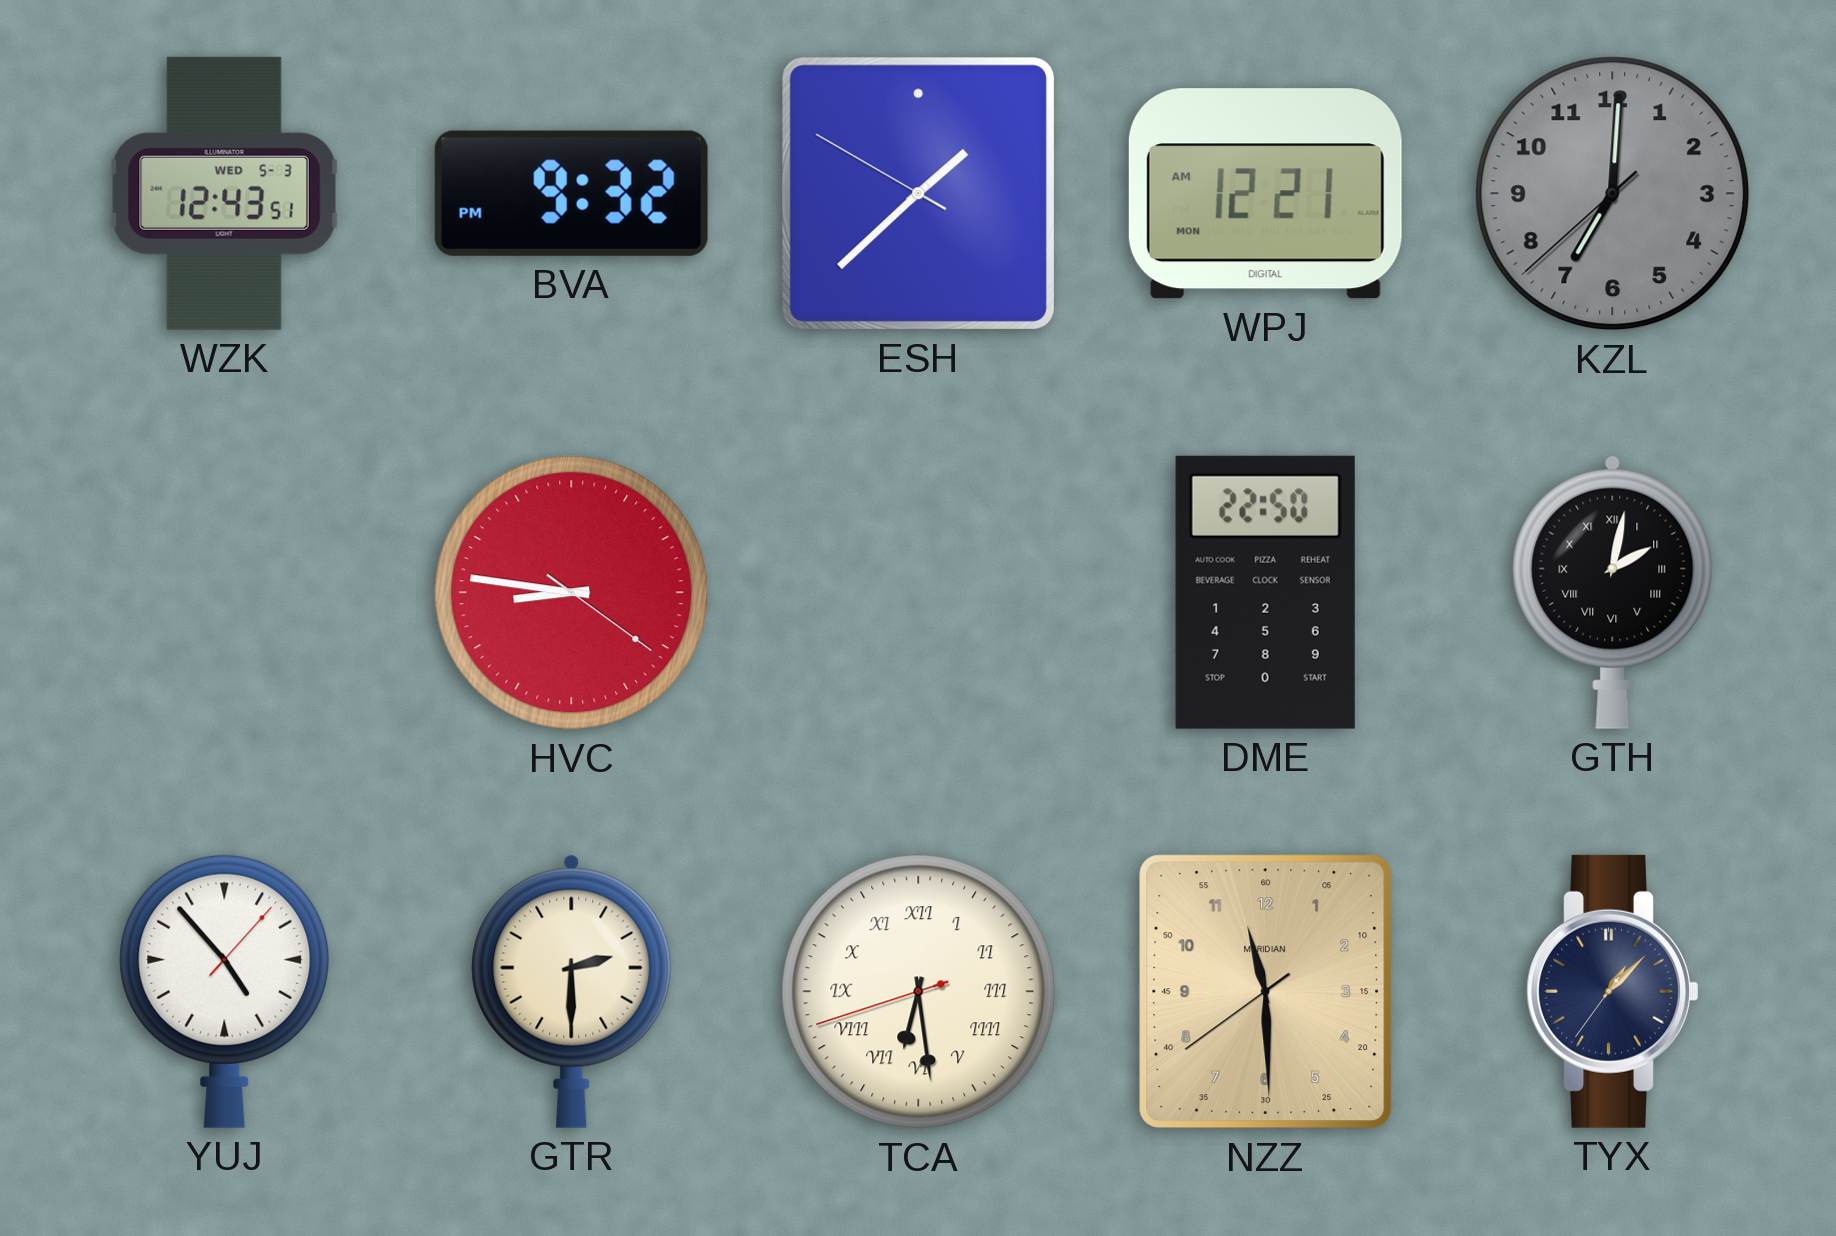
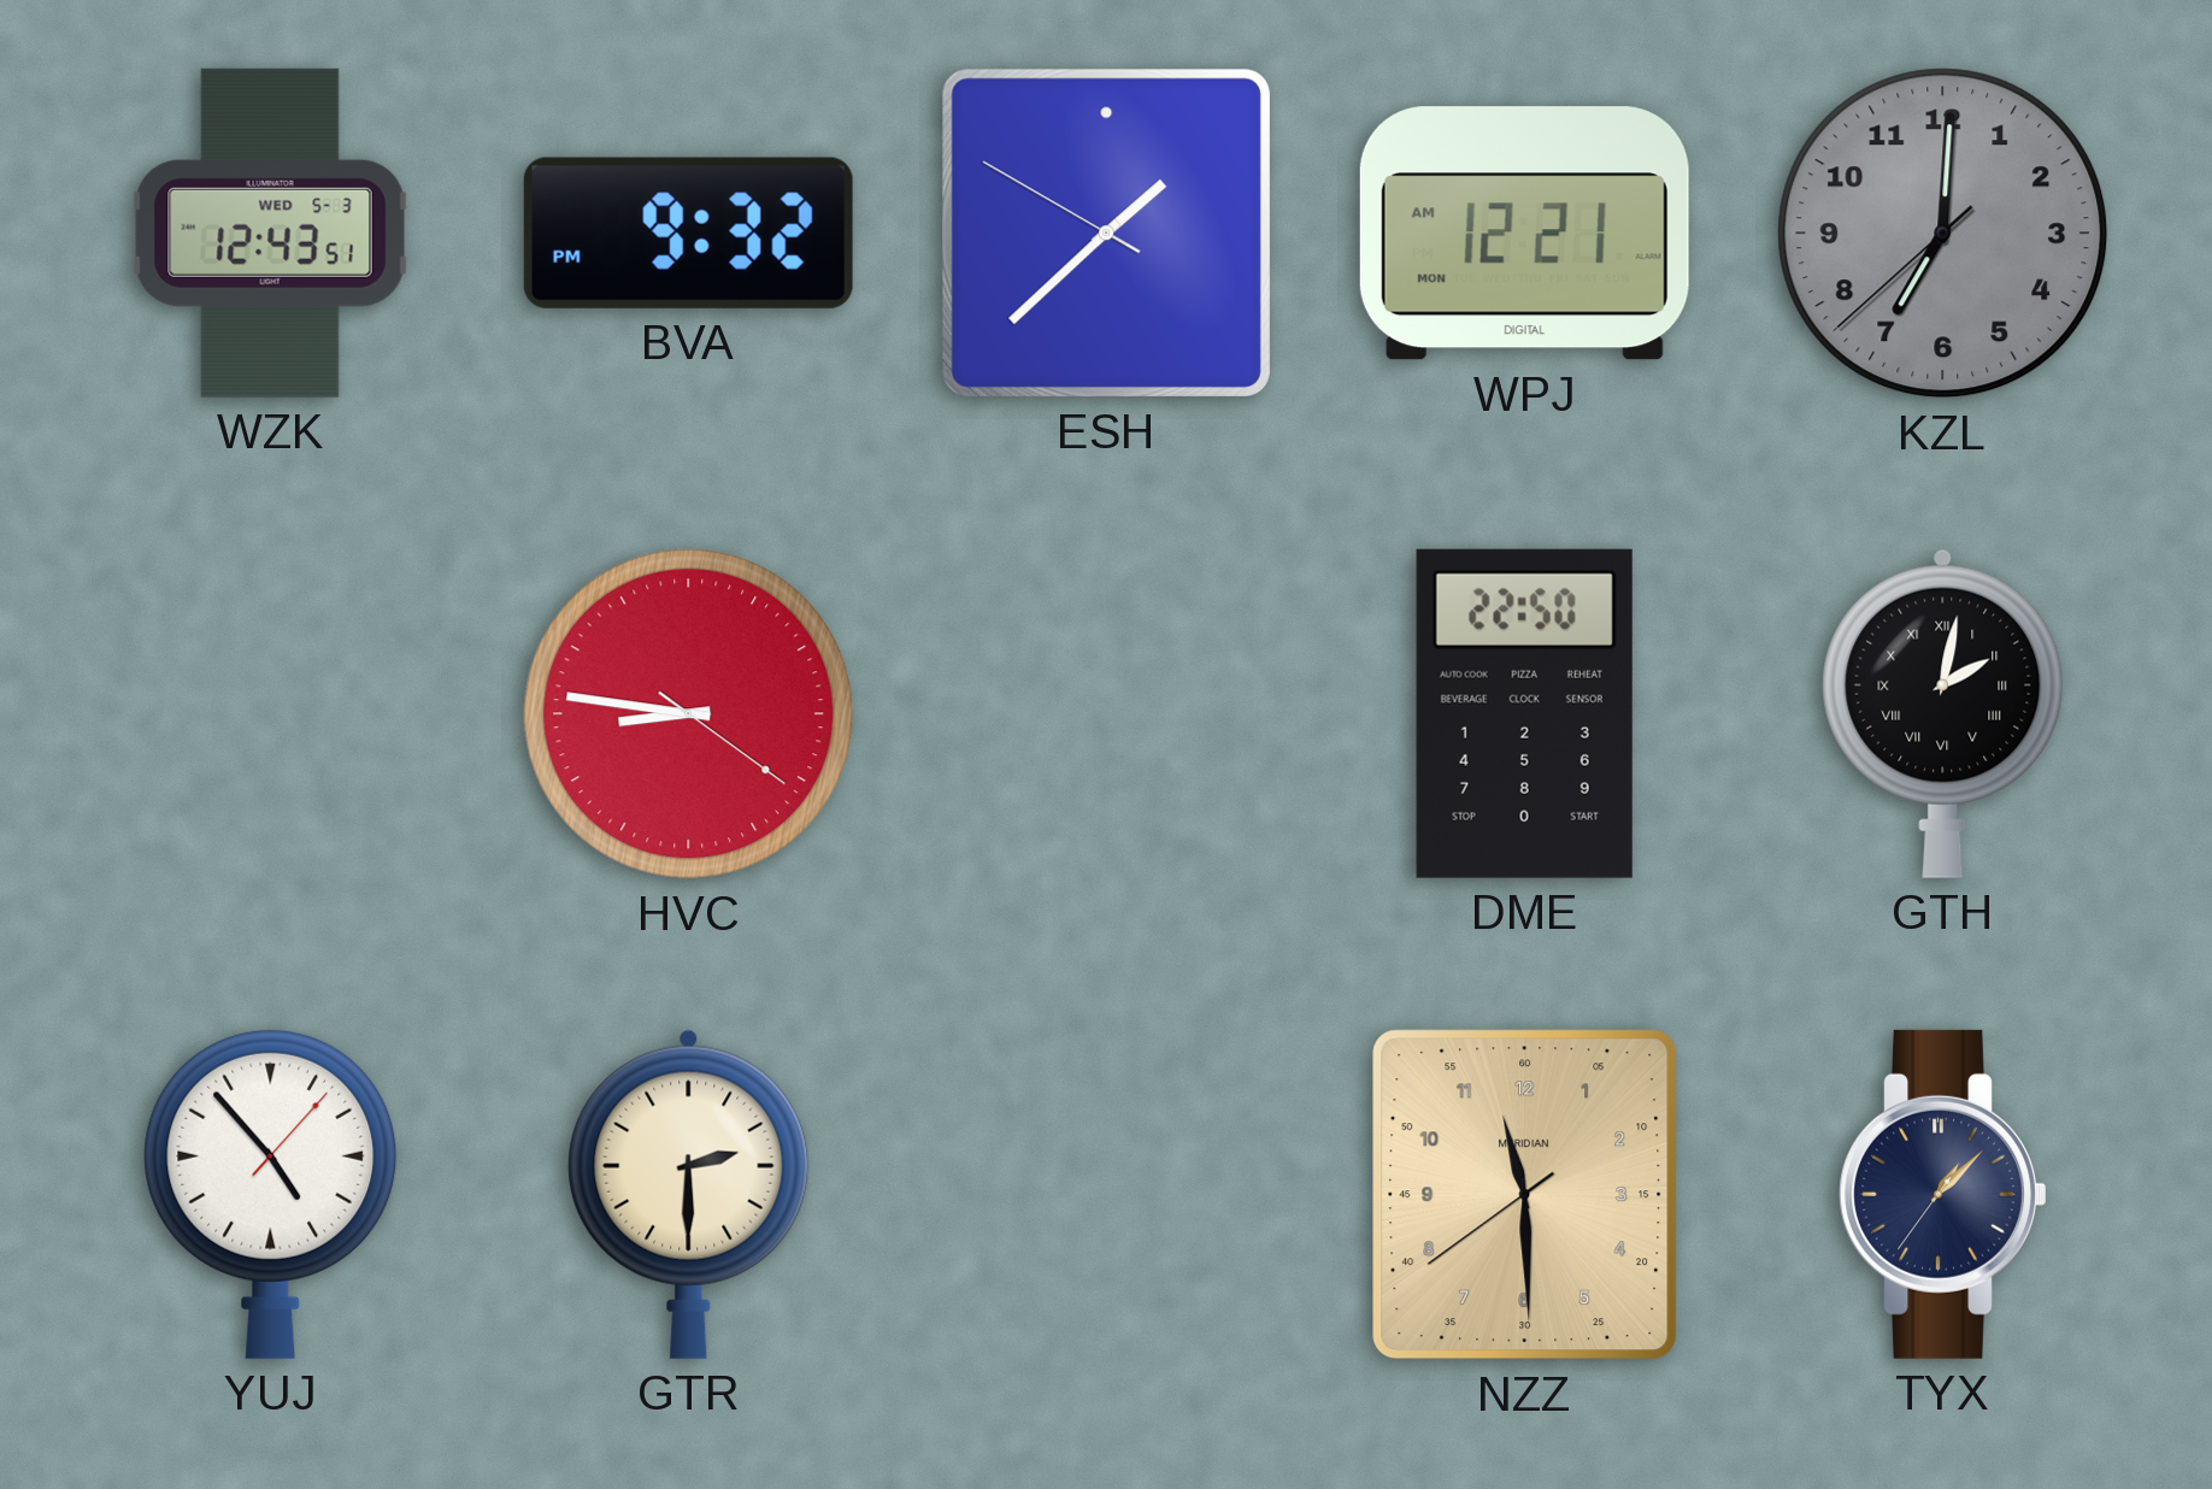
TCA: 6:28 -> none
